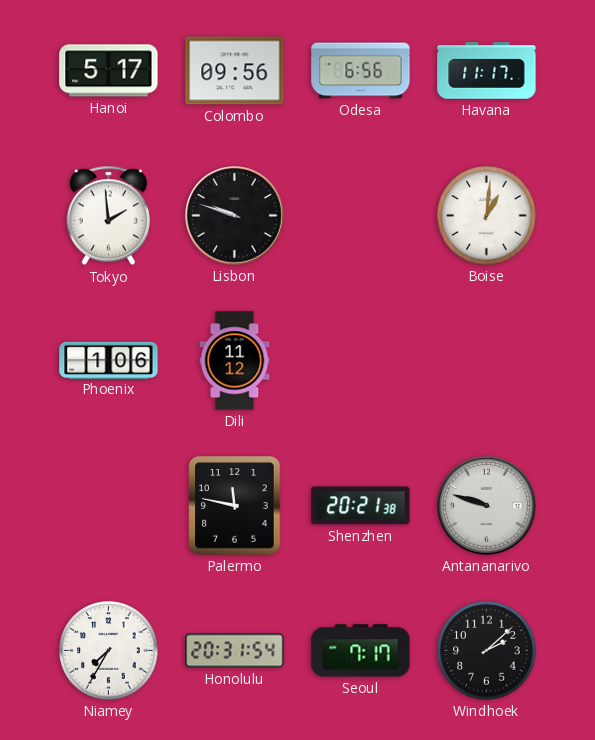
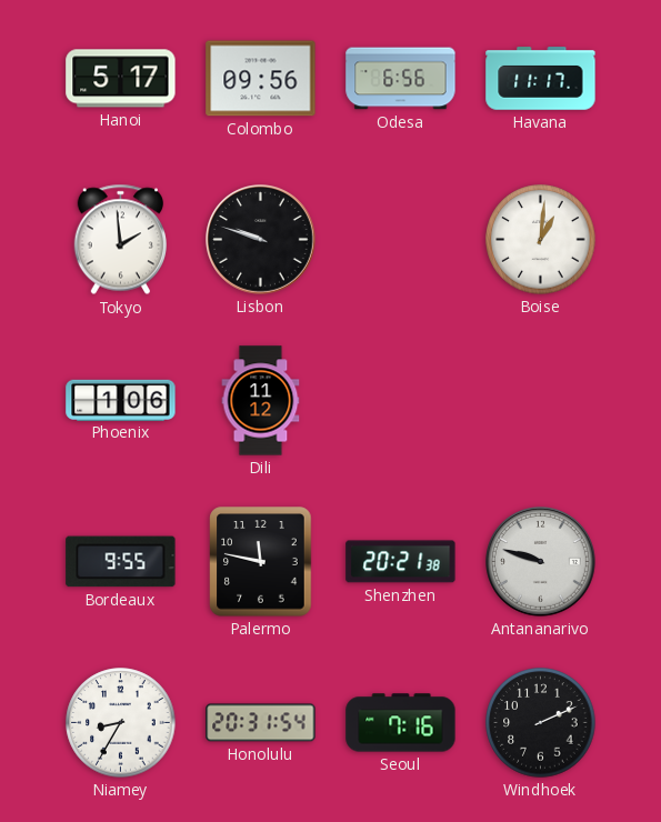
Bordeaux: none -> 9:55
Niamey: 7:35 -> 8:35
Seoul: 7:17 -> 7:16
Windhoek: 2:08 -> 2:11
